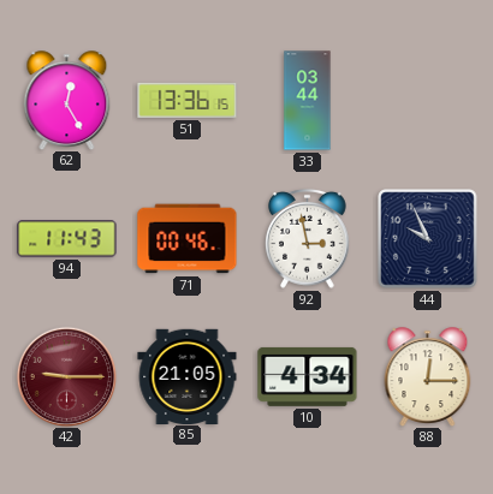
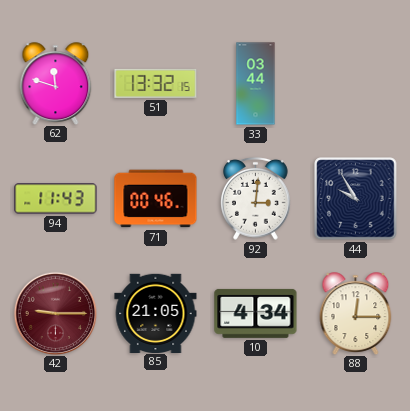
62: 12:25 -> 11:48
51: 13:36 -> 13:32
92: 2:58 -> 3:01
44: 9:56 -> 9:55
